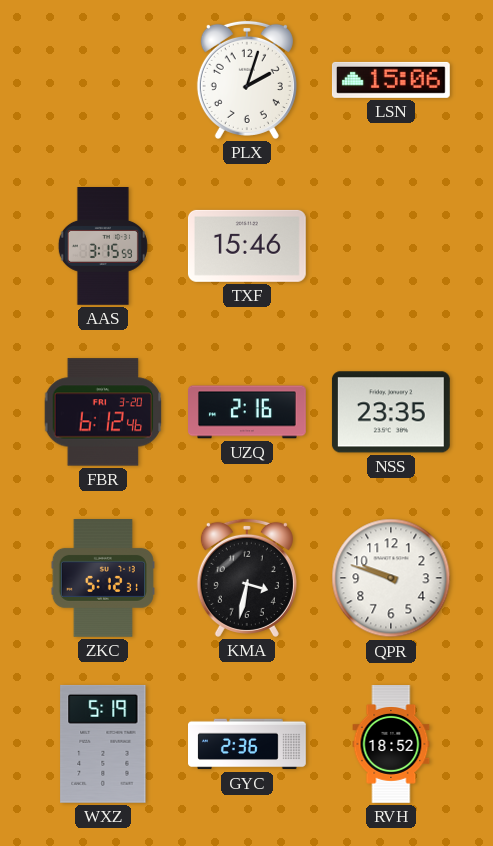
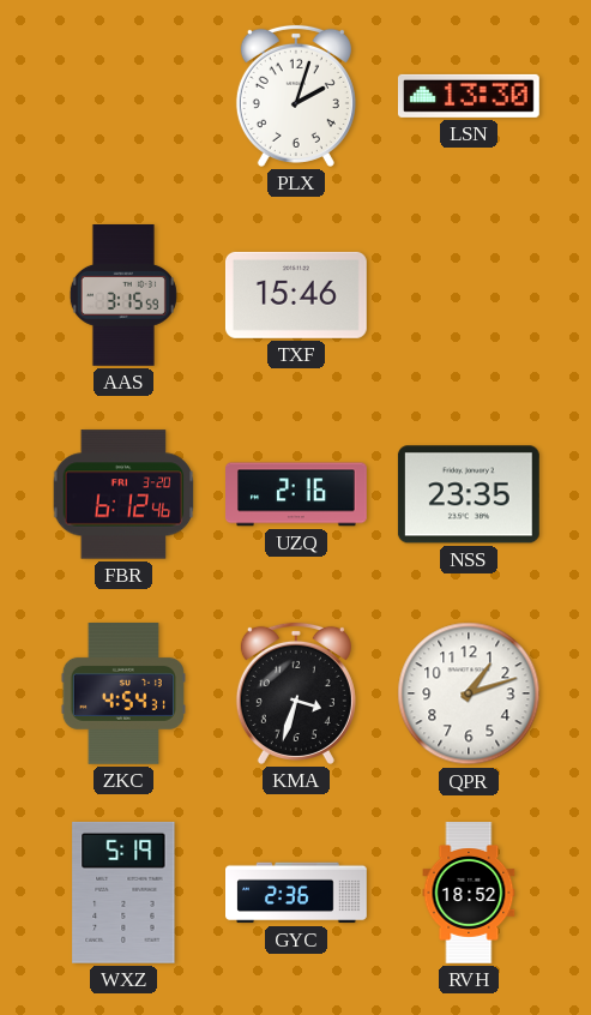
LSN: 15:06 -> 13:30
ZKC: 5:12 -> 4:54
KMA: 3:32 -> 3:33
QPR: 9:48 -> 1:12
